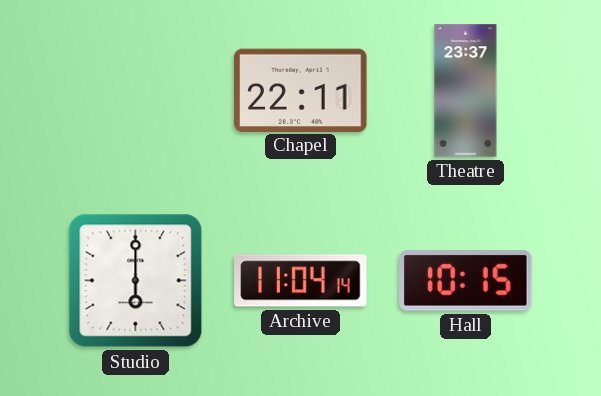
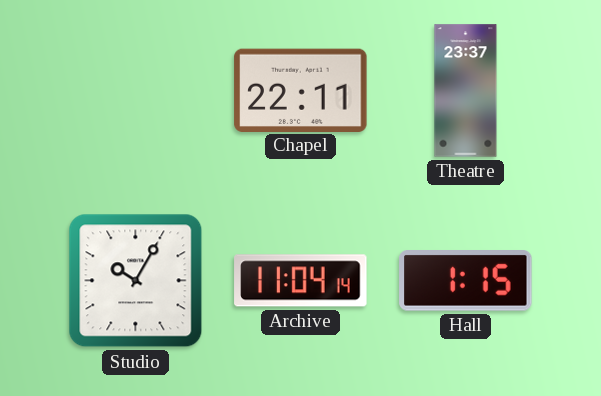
Studio: 6:00 -> 10:05
Hall: 10:15 -> 1:15
